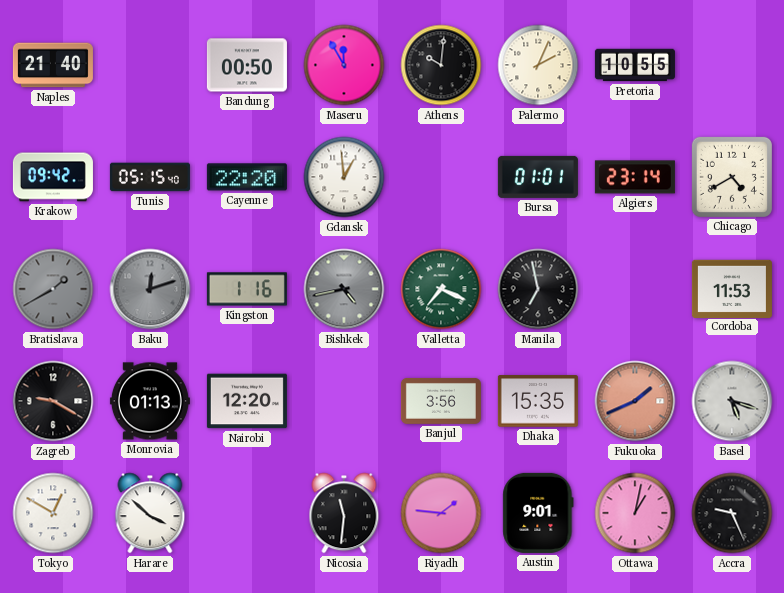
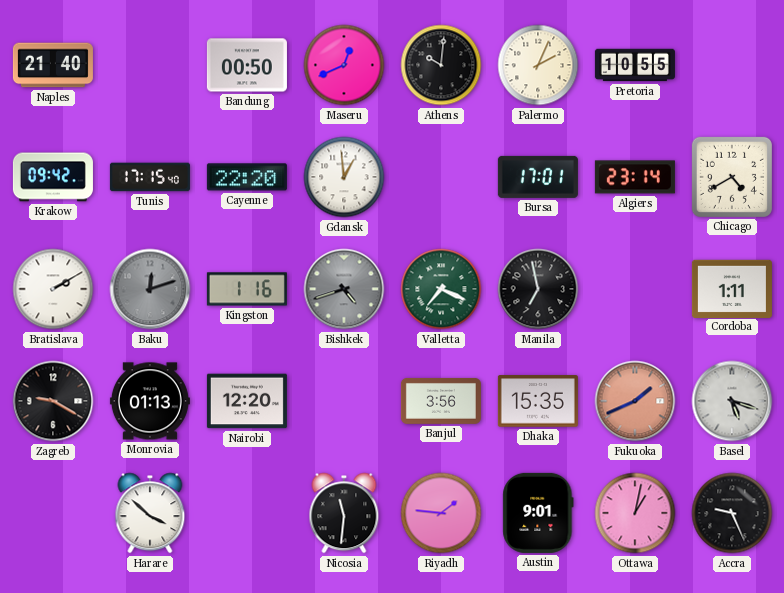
Maseru: 11:55 -> 12:41
Tunis: 05:15 -> 17:15
Bursa: 01:01 -> 17:01
Bratislava: 1:40 -> 2:10
Bratislava dial: grey -> white
Bishkek: 4:43 -> 4:42
Cordoba: 11:53 -> 1:11
Tokyo: 12:50 -> none
